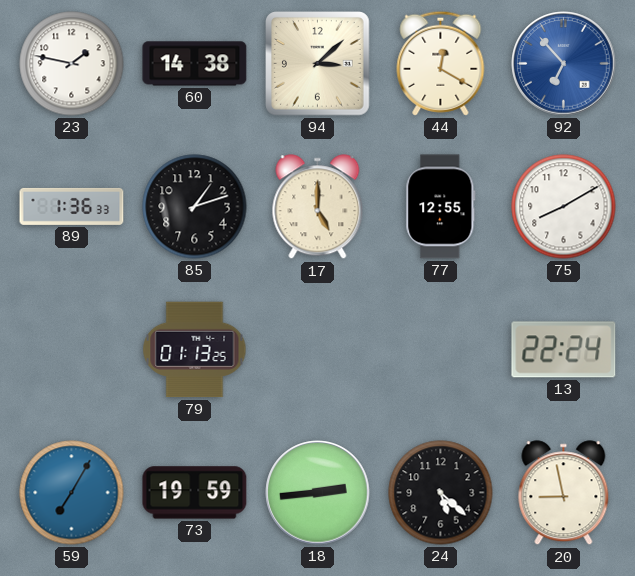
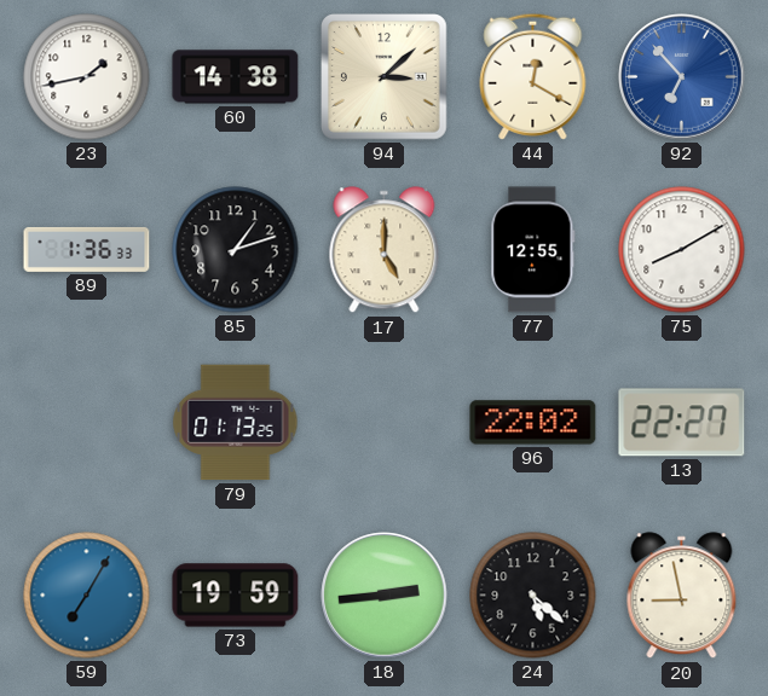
23: 1:47 -> 1:43
96: none -> 22:02
13: 22:24 -> 22:27
